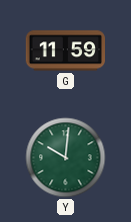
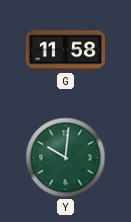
G: 11:59 -> 11:58
